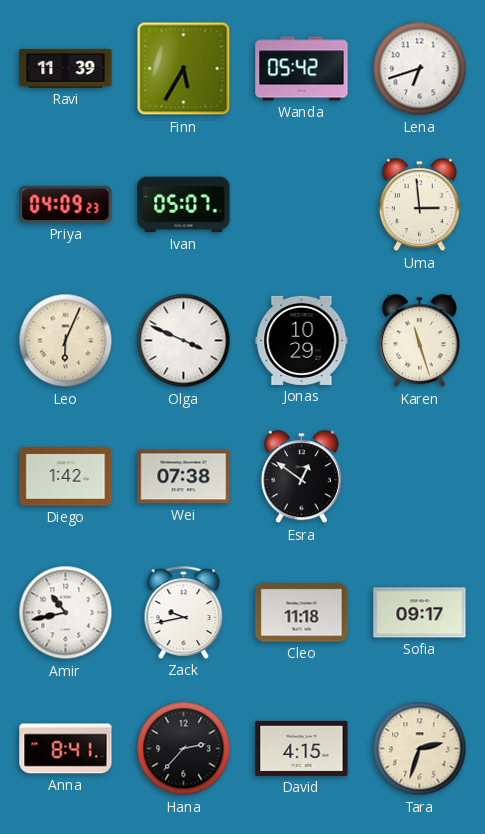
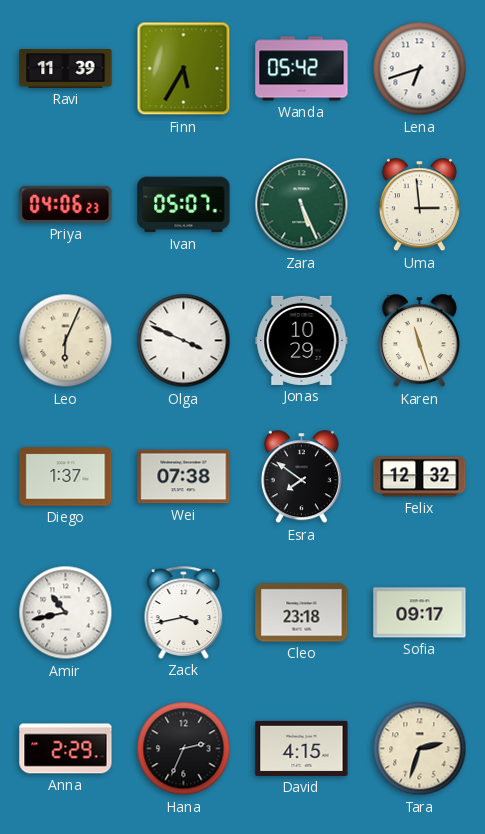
Priya: 04:09 -> 04:06
Zara: none -> 5:26
Diego: 1:42 -> 1:37
Esra: 12:51 -> 7:51
Felix: none -> 12:32
Zack: 9:43 -> 3:43
Cleo: 11:18 -> 23:18
Anna: 8:41 -> 2:29
Hana: 2:37 -> 2:34
